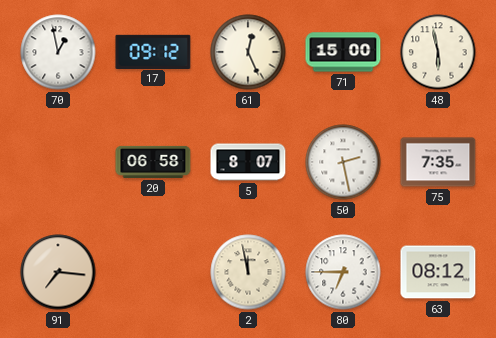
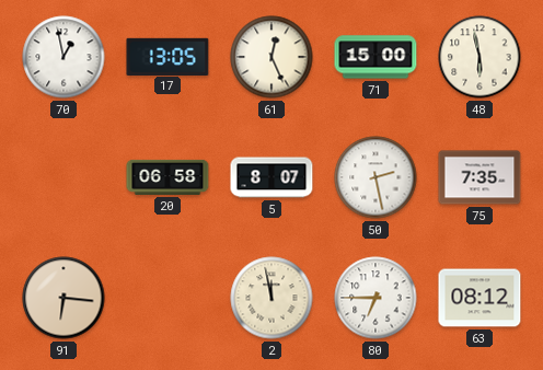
17: 09:12 -> 13:05
91: 7:16 -> 6:16
